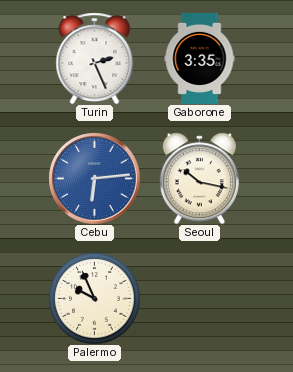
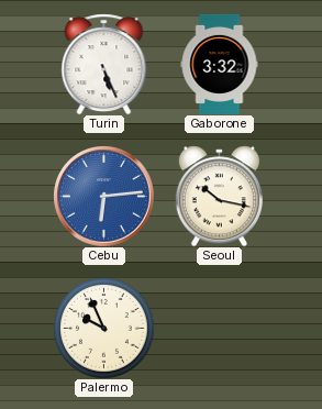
Turin: 2:26 -> 5:26
Gaborone: 3:35 -> 3:32
